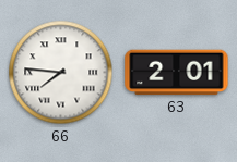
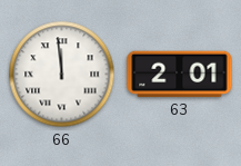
66: 7:46 -> 11:59
